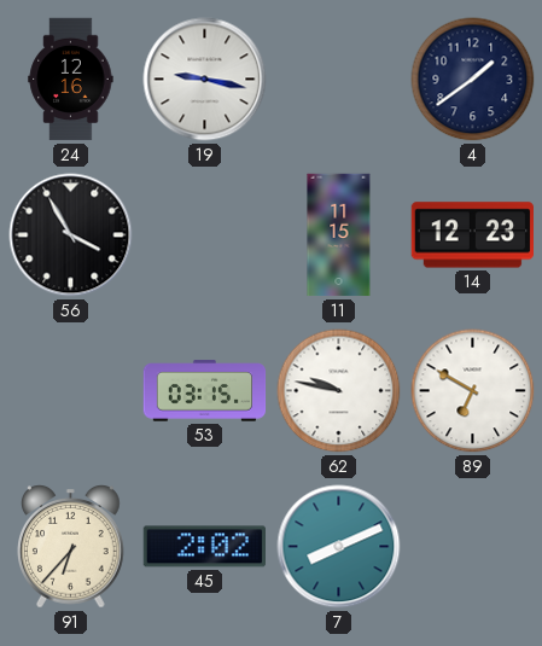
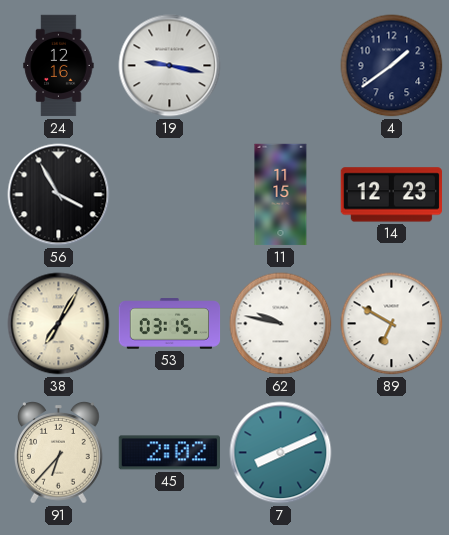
38: none -> 7:05
